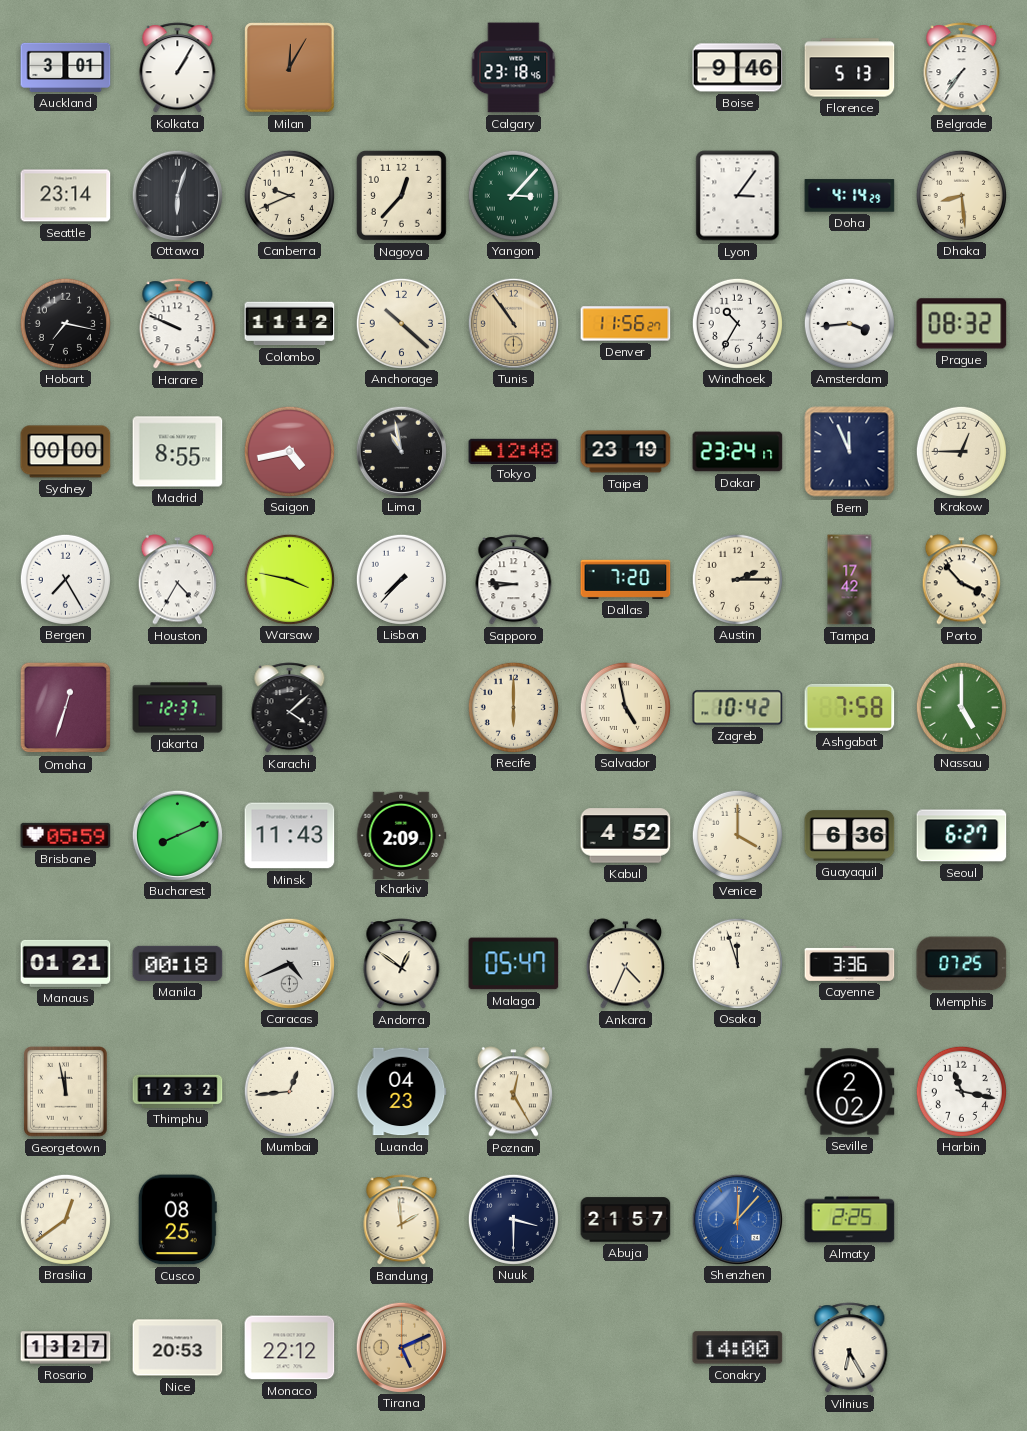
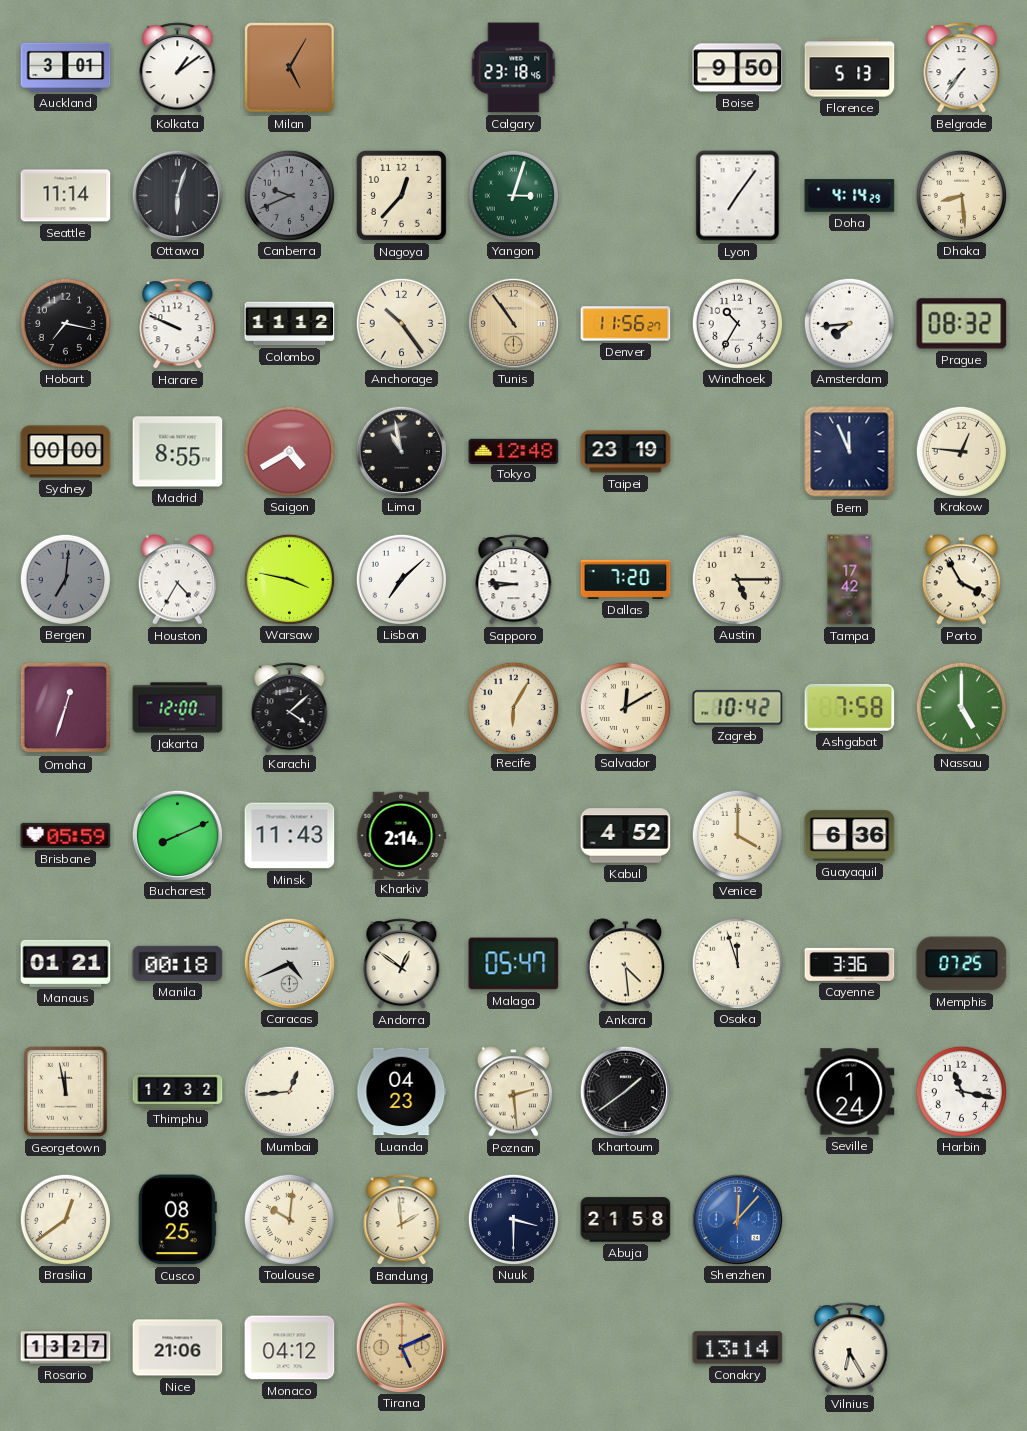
Kolkata: 1:05 -> 1:09
Milan: 12:05 -> 5:05
Boise: 9:46 -> 9:50
Seattle: 23:14 -> 11:14
Canberra dial: cream -> grey
Yangon: 3:07 -> 3:03
Lyon: 3:06 -> 7:06
Anchorage: 10:22 -> 10:24
Amsterdam: 3:44 -> 7:44
Saigon: 4:43 -> 4:40
Dakar: 23:24 -> none
Krakow: 12:45 -> 12:46
Bergen: 7:25 -> 7:01
Bergen dial: white -> grey
Lisbon: 7:37 -> 7:08
Austin: 2:15 -> 5:15
Porto: 3:53 -> 3:55
Jakarta: 12:37 -> 12:00
Recife: 6:00 -> 6:05
Salvador: 4:58 -> 12:10
Kharkiv: 2:09 -> 2:14
Seoul: 6:27 -> none
Ankara: 4:34 -> 4:29
Poznan: 12:25 -> 2:29
Khartoum: none -> 1:39
Seville: 2:02 -> 1:24
Toulouse: none -> 10:01
Abuja: 21:57 -> 21:58
Almaty: 2:25 -> none
Nice: 20:53 -> 21:06
Monaco: 22:12 -> 04:12
Conakry: 14:00 -> 13:14
